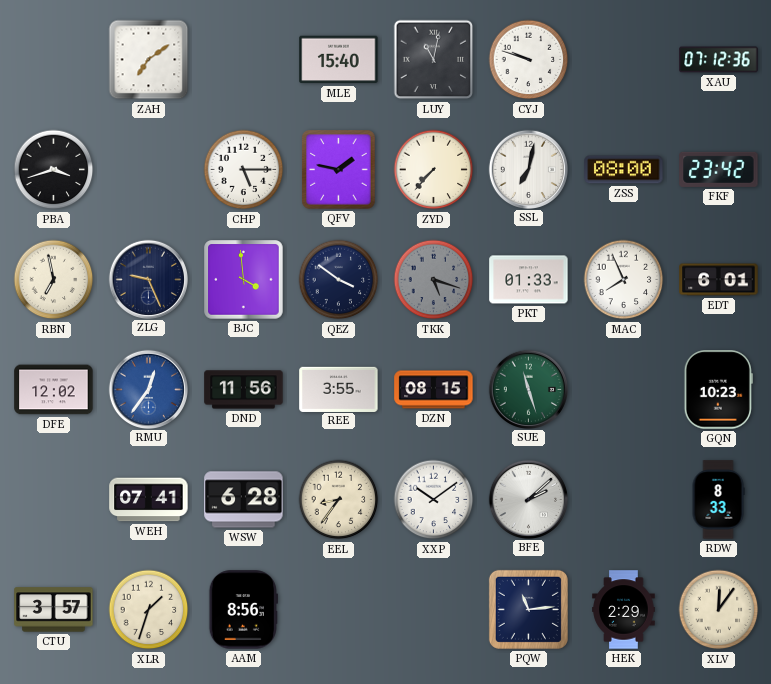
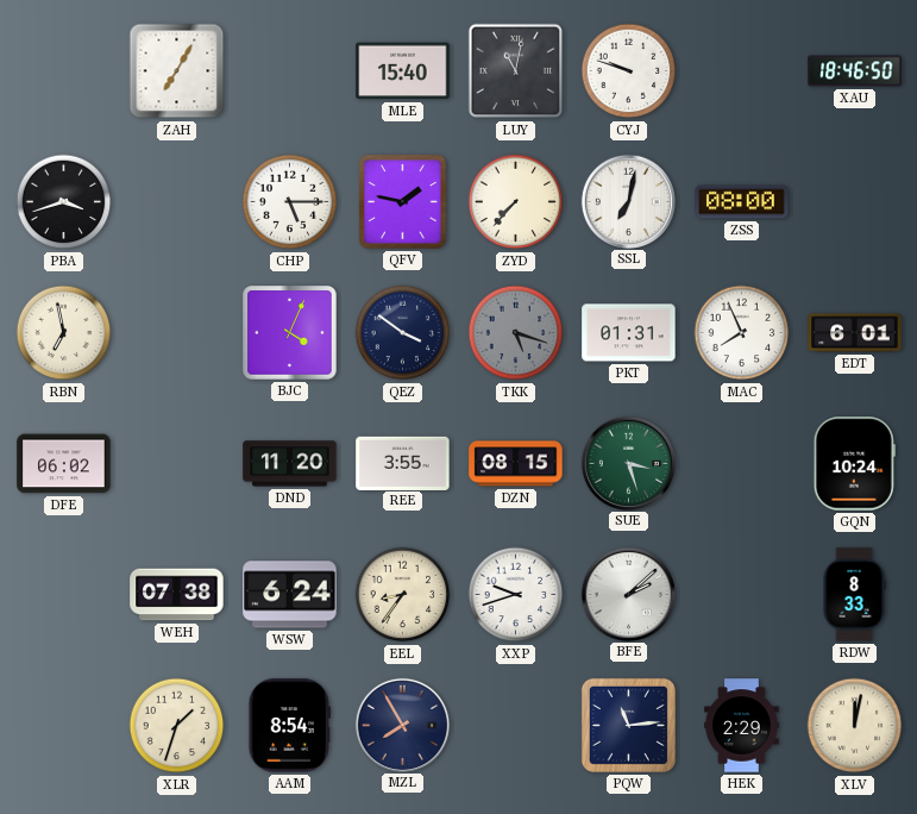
ZAH: 7:09 -> 7:05
XAU: 07:12 -> 18:46
FKF: 23:42 -> none
ZLG: 9:26 -> none
BJC: 3:59 -> 4:04
PKT: 01:33 -> 01:31
DFE: 12:02 -> 06:02
RMU: 12:36 -> none
DND: 11:56 -> 11:20
SUE: 11:27 -> 3:27
GQN: 10:23 -> 10:24
WEH: 07:41 -> 07:38
WSW: 6:28 -> 6:24
XXP: 10:09 -> 9:42
CTU: 3:57 -> none
AAM: 8:56 -> 8:54
MZL: none -> 7:55
XLV: 12:06 -> 12:02
